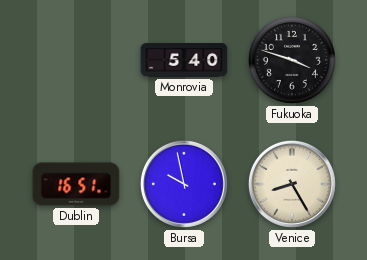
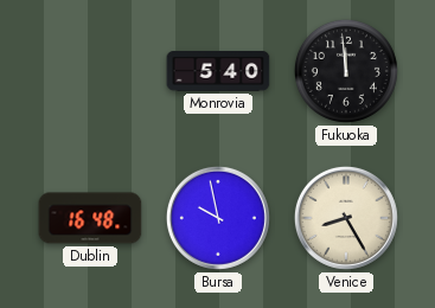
Fukuoka: 3:48 -> 11:59
Dublin: 16:51 -> 16:48
